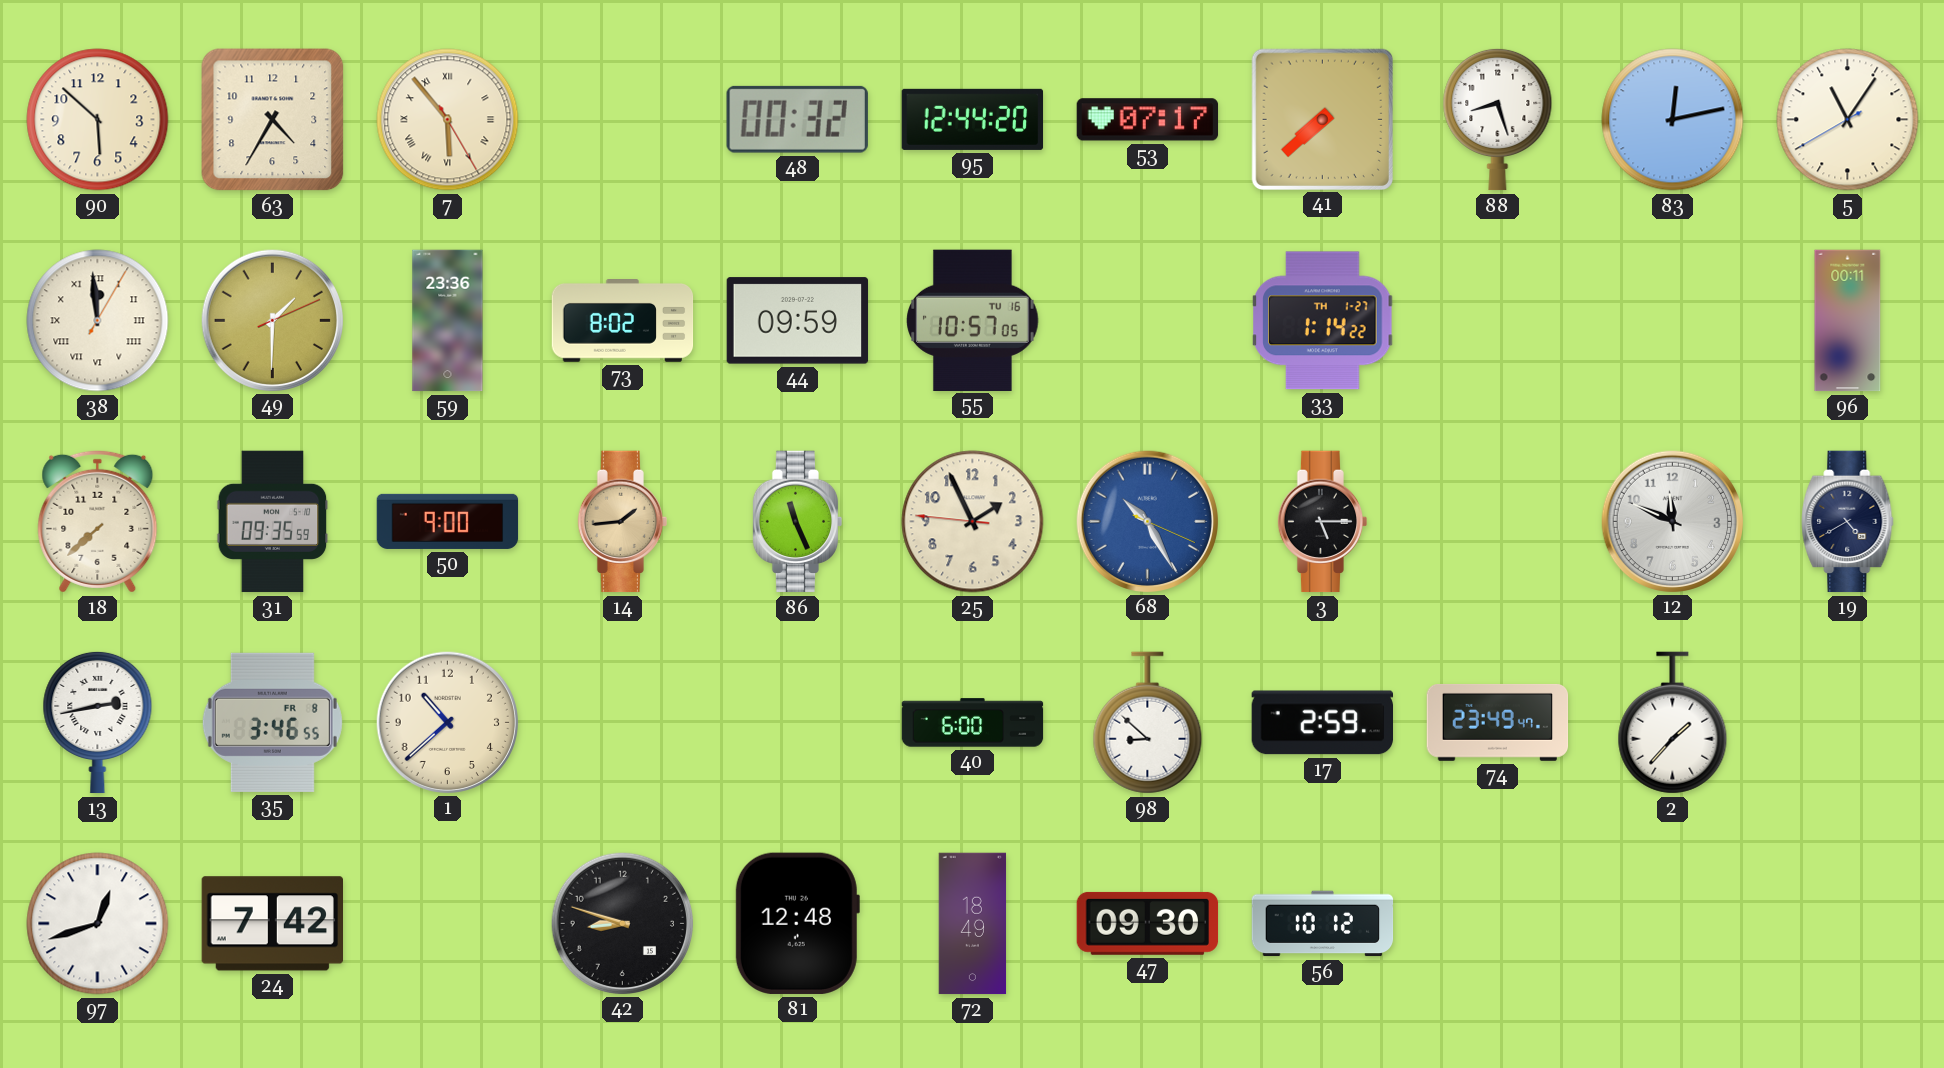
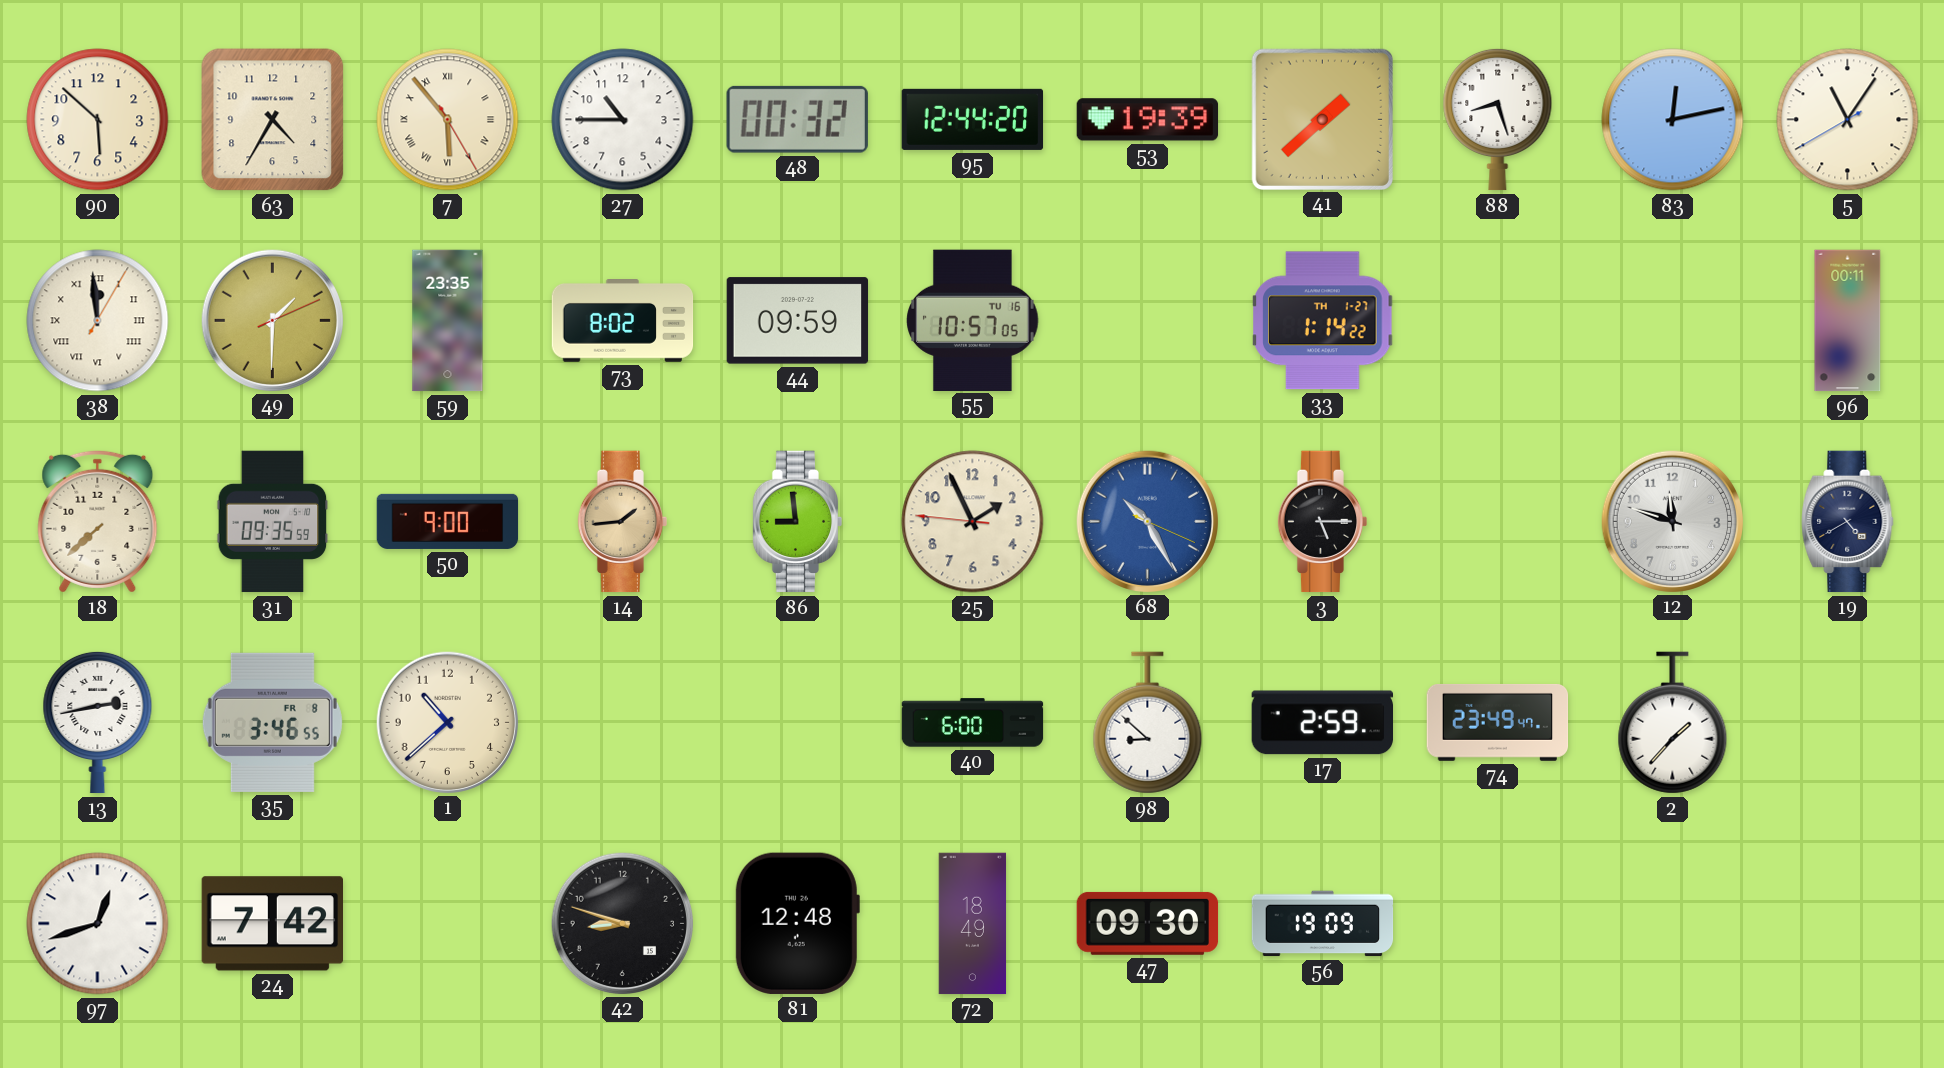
27: none -> 10:45
53: 07:17 -> 19:39
41: 7:38 -> 1:38
59: 23:36 -> 23:35
86: 11:26 -> 8:59
12: 11:49 -> 11:48
56: 10:12 -> 19:09
